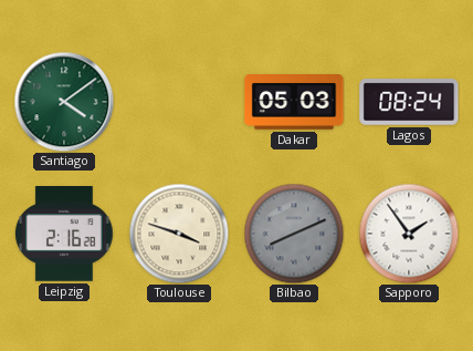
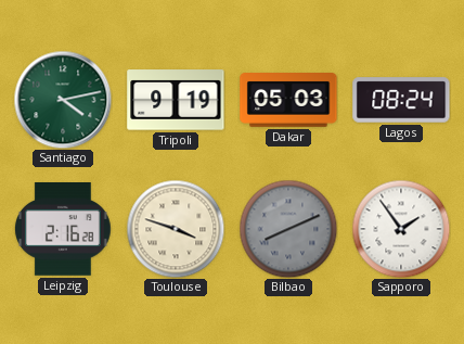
Santiago: 4:09 -> 4:13
Tripoli: none -> 9:19
